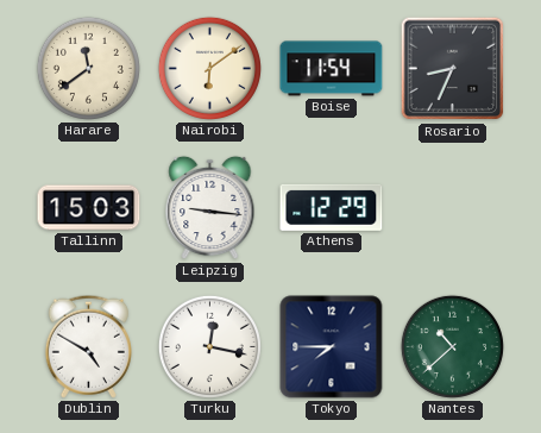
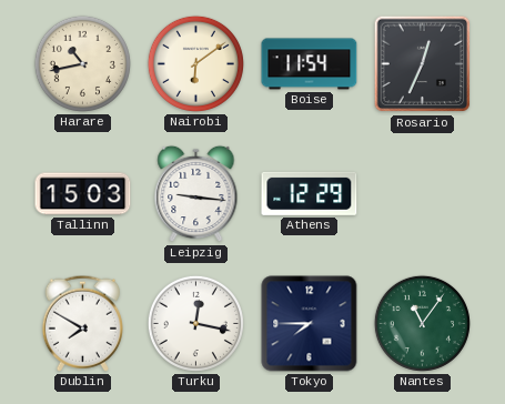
Harare: 11:39 -> 10:43
Rosario: 8:34 -> 12:34
Dublin: 4:50 -> 7:50
Nantes: 10:38 -> 11:06
